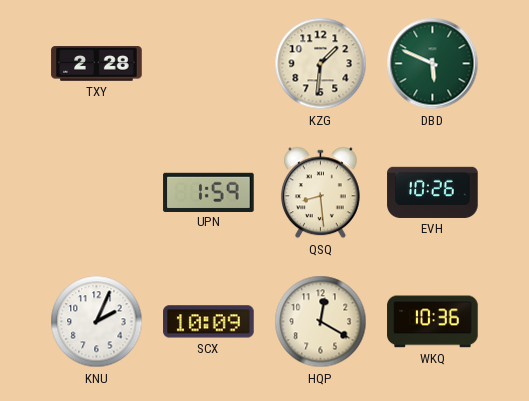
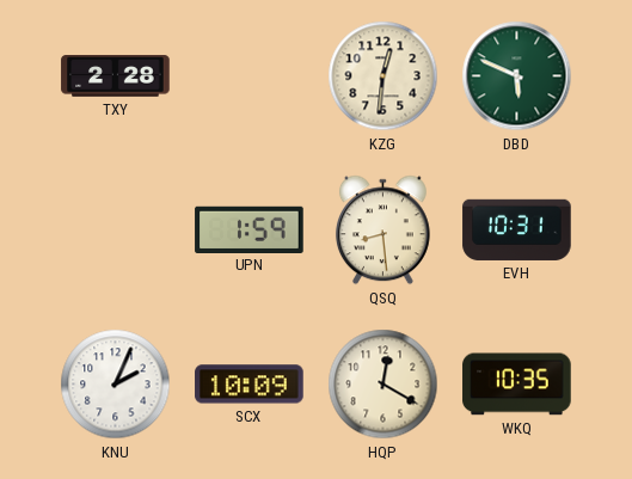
KZG: 1:31 -> 12:31
EVH: 10:26 -> 10:31
WKQ: 10:36 -> 10:35
